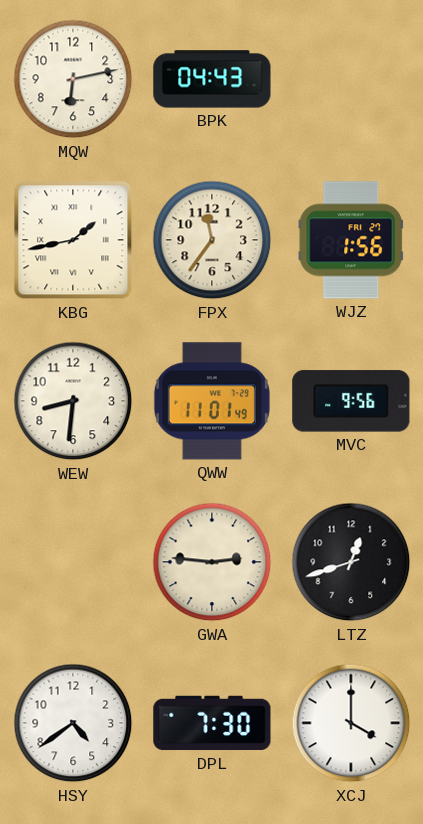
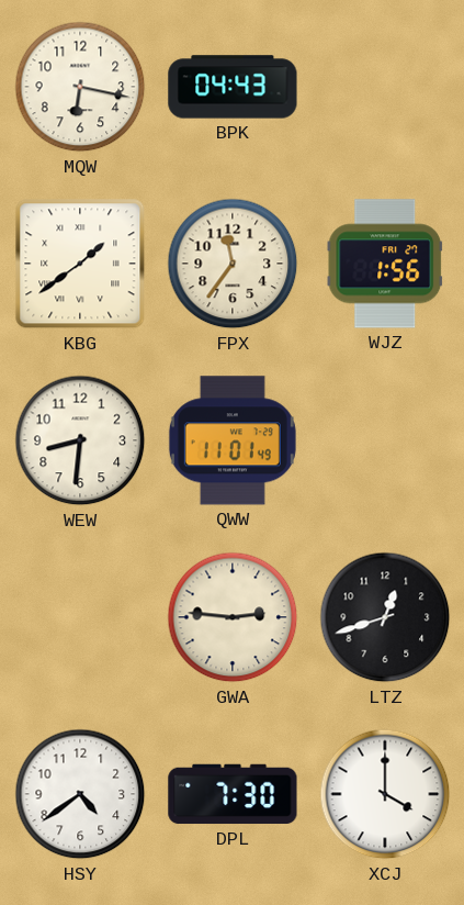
MQW: 6:13 -> 6:17
KBG: 1:43 -> 1:39
MVC: 9:56 -> none
